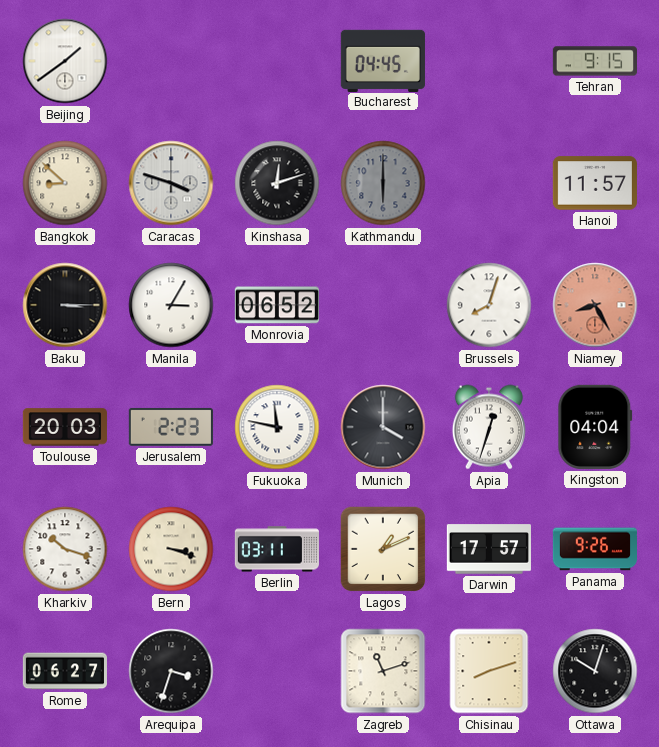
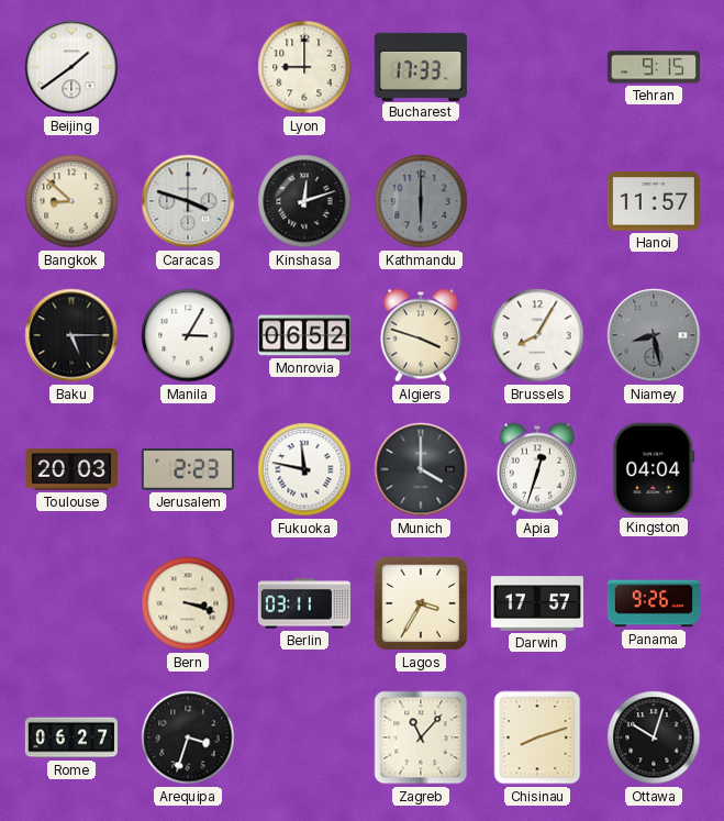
Lyon: none -> 9:00
Bucharest: 04:45 -> 17:33
Baku: 3:15 -> 5:15
Algiers: none -> 3:48
Brussels: 8:03 -> 8:05
Niamey: 8:25 -> 8:28
Niamey dial: salmon -> grey
Kharkiv: 10:18 -> none
Lagos: 1:11 -> 3:35
Zagreb: 11:12 -> 11:07
